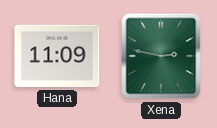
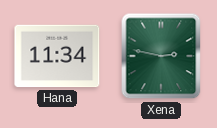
Hana: 11:09 -> 11:34
